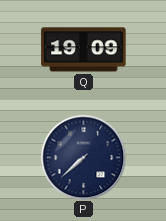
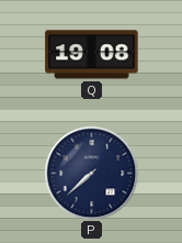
Q: 19:09 -> 19:08
